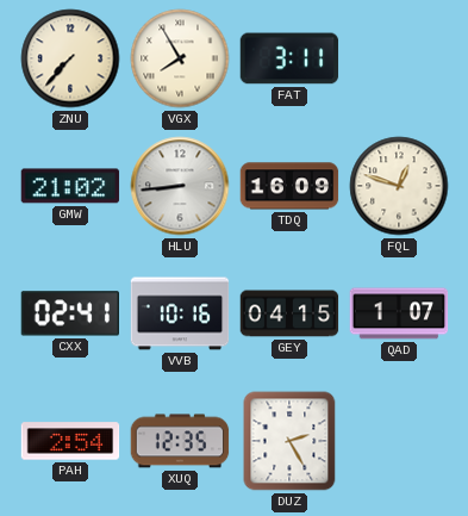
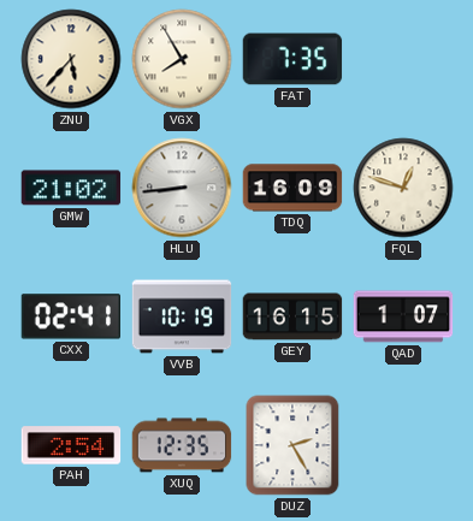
ZNU: 7:37 -> 5:37
FAT: 3:11 -> 7:35
VVB: 10:16 -> 10:19
GEY: 04:15 -> 16:15
